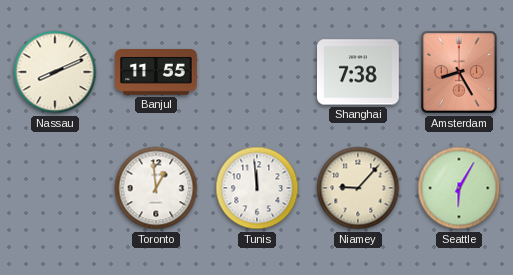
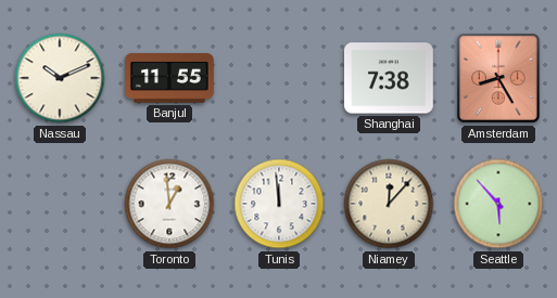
Nassau: 8:11 -> 10:11
Niamey: 9:07 -> 12:07
Seattle: 6:05 -> 5:53
